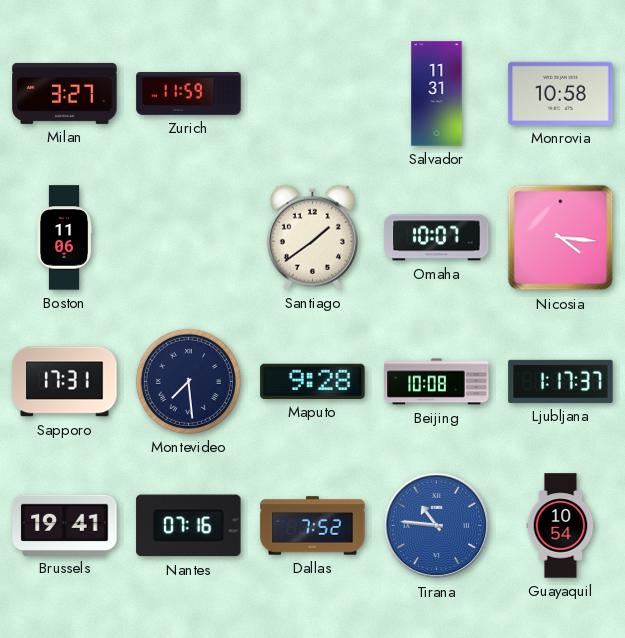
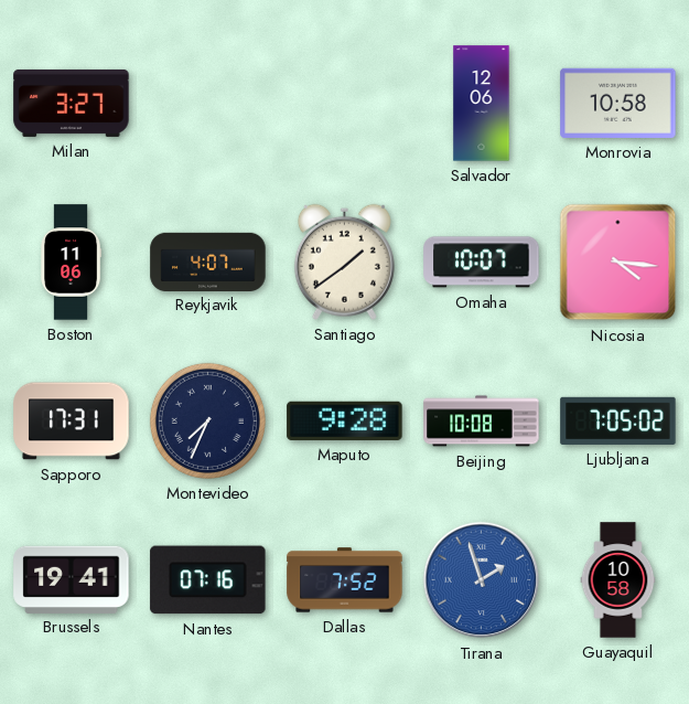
Zurich: 11:59 -> none
Salvador: 11:31 -> 12:06
Reykjavik: none -> 4:07
Montevideo: 7:29 -> 7:34
Ljubljana: 1:17 -> 7:05
Tirana: 10:46 -> 1:57
Guayaquil: 10:54 -> 10:58
